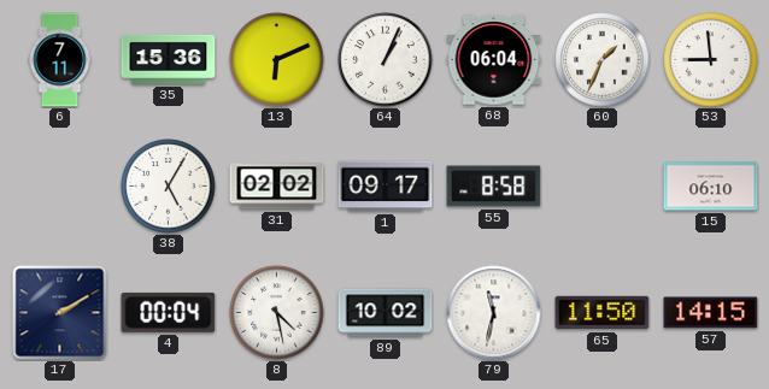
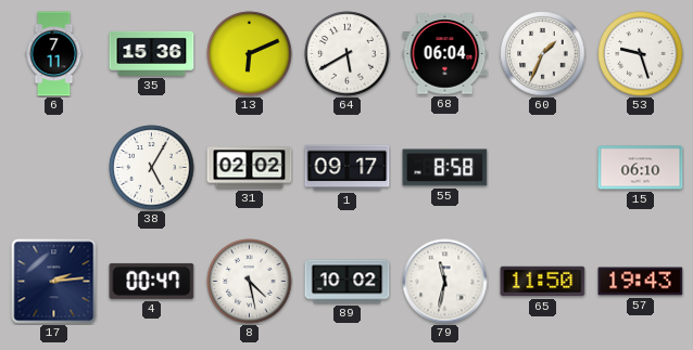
64: 1:04 -> 5:40
53: 8:59 -> 9:27
17: 2:10 -> 2:14
4: 00:04 -> 00:47
57: 14:15 -> 19:43
